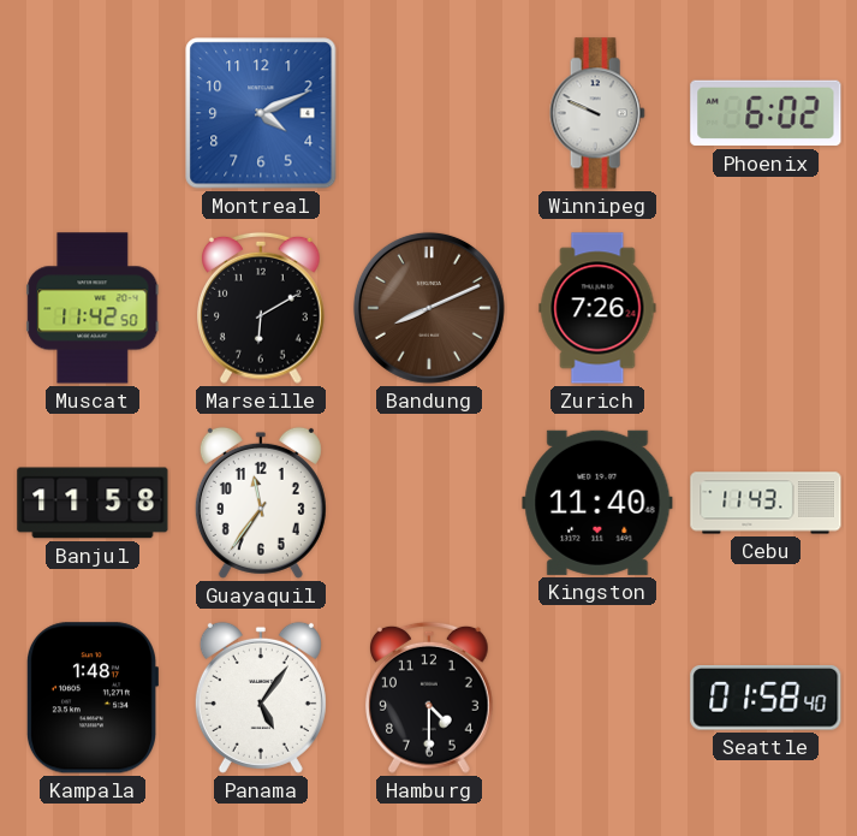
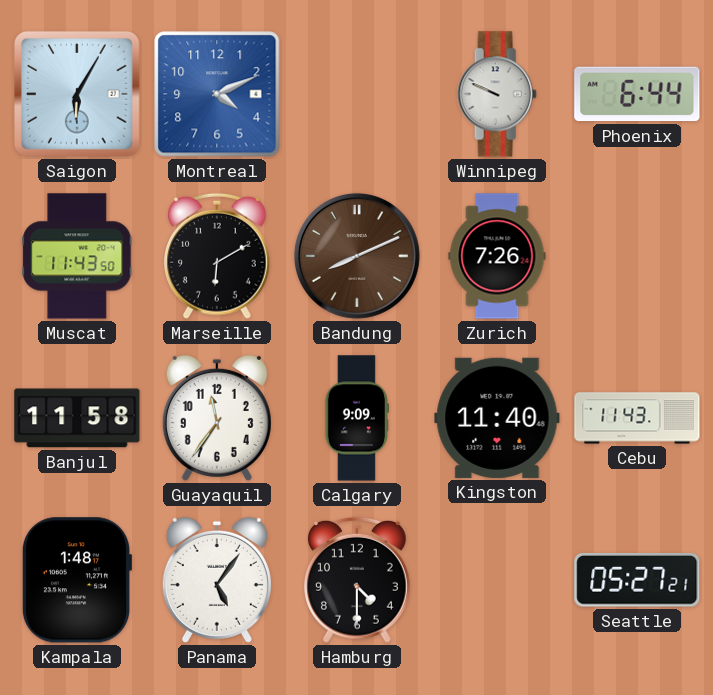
Saigon: none -> 6:05
Phoenix: 6:02 -> 6:44
Muscat: 11:42 -> 11:43
Calgary: none -> 9:09
Seattle: 01:58 -> 05:27
